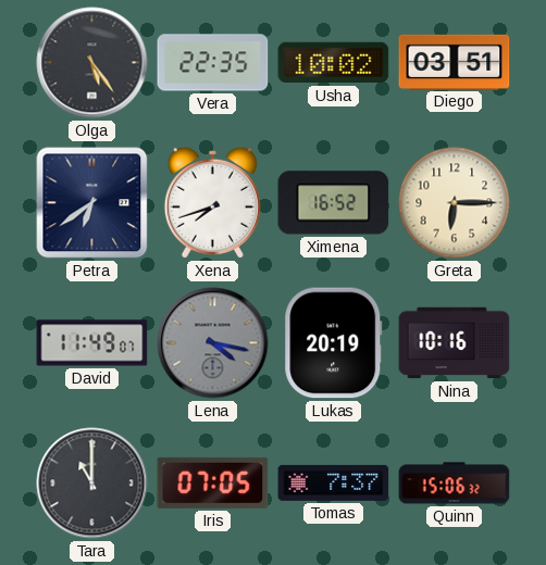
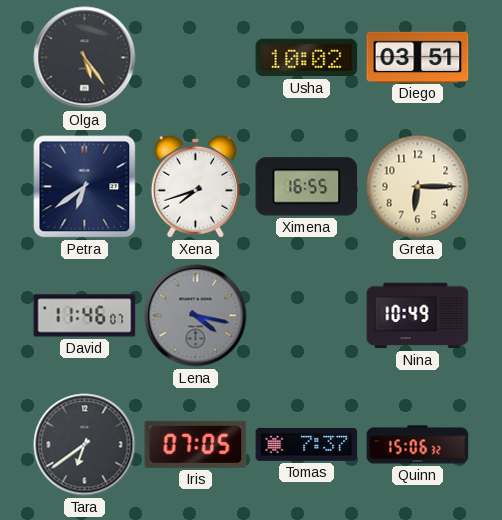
Vera: 22:35 -> none
Ximena: 16:52 -> 16:55
David: 11:49 -> 11:46
Lukas: 20:19 -> none
Nina: 10:16 -> 10:49
Tara: 11:00 -> 6:39
